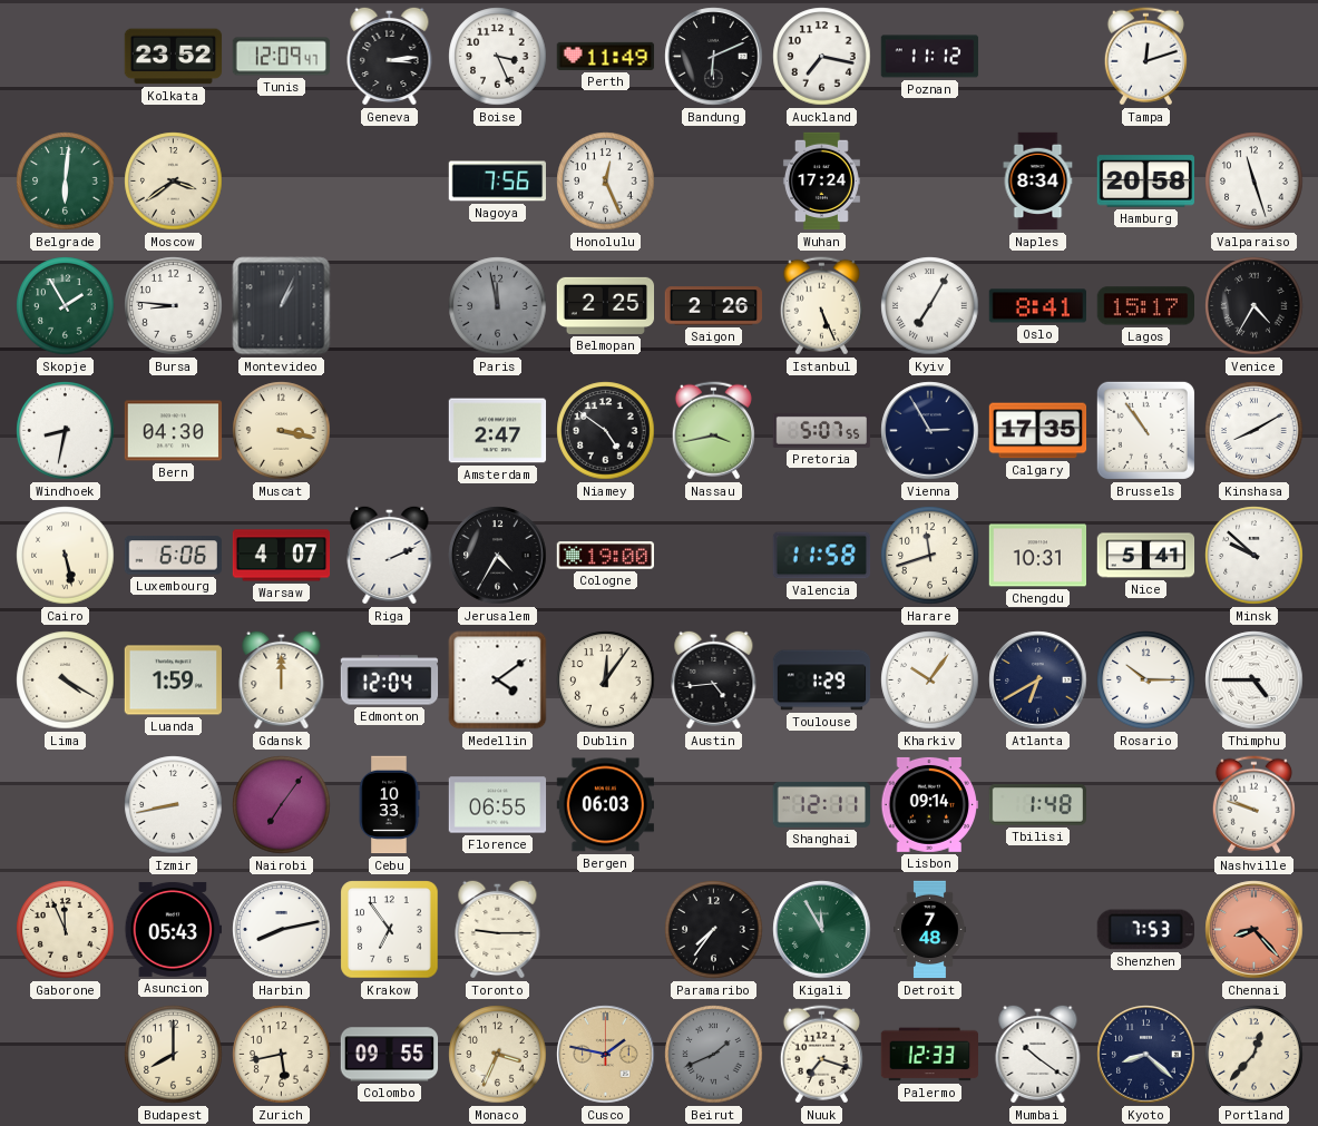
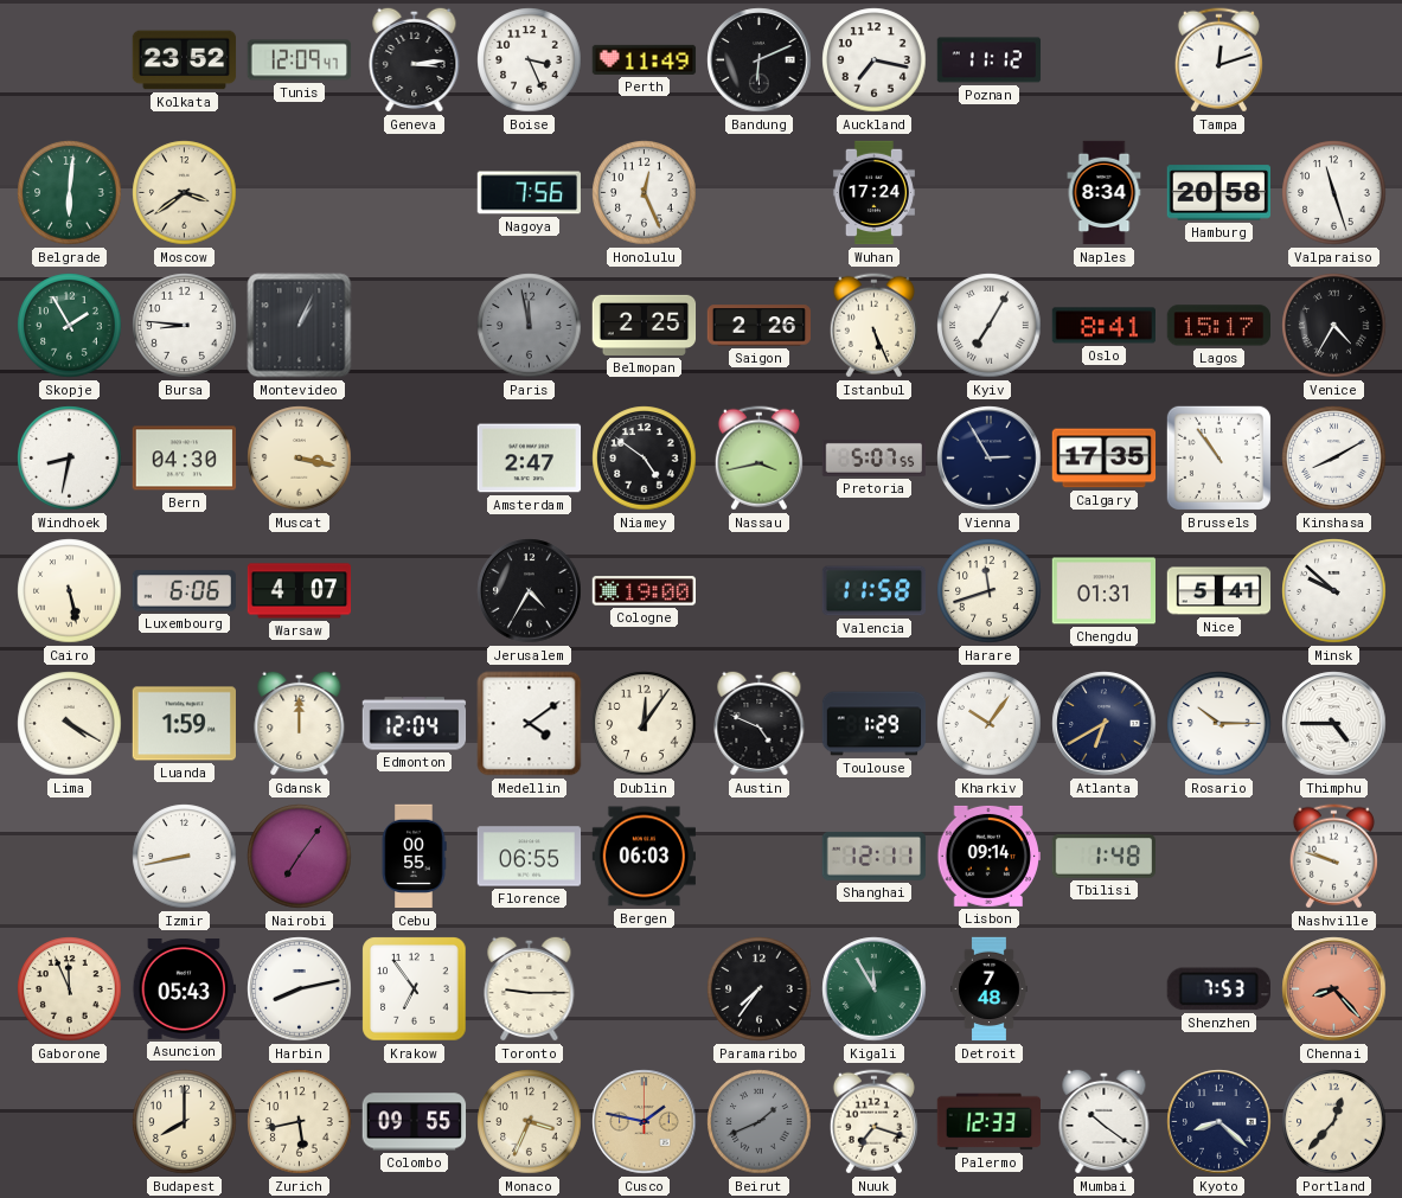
Riga: 2:11 -> none
Chengdu: 10:31 -> 01:31
Austin: 4:44 -> 4:49
Cebu: 10:33 -> 00:55
